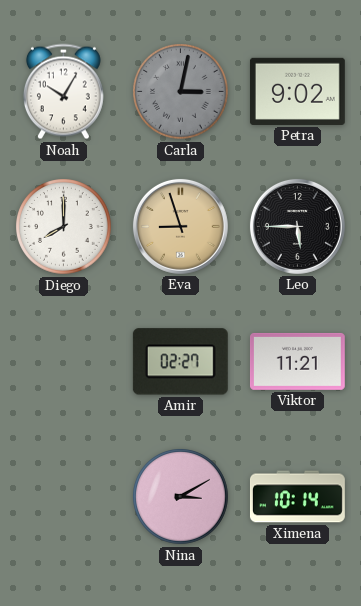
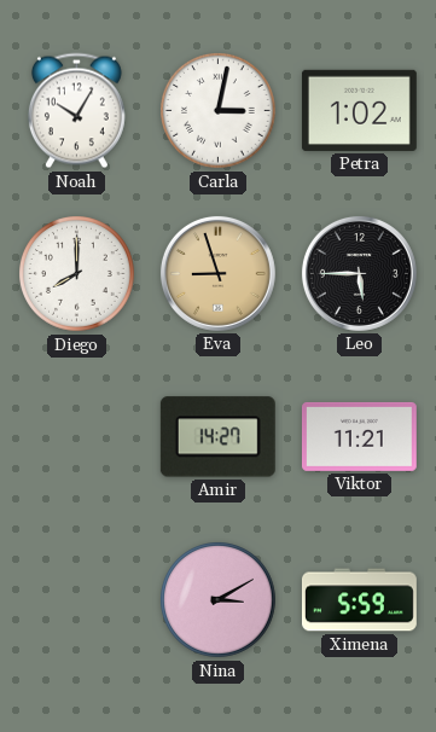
Carla dial: grey -> white
Petra: 9:02 -> 1:02
Amir: 02:27 -> 14:27
Ximena: 10:14 -> 5:59
